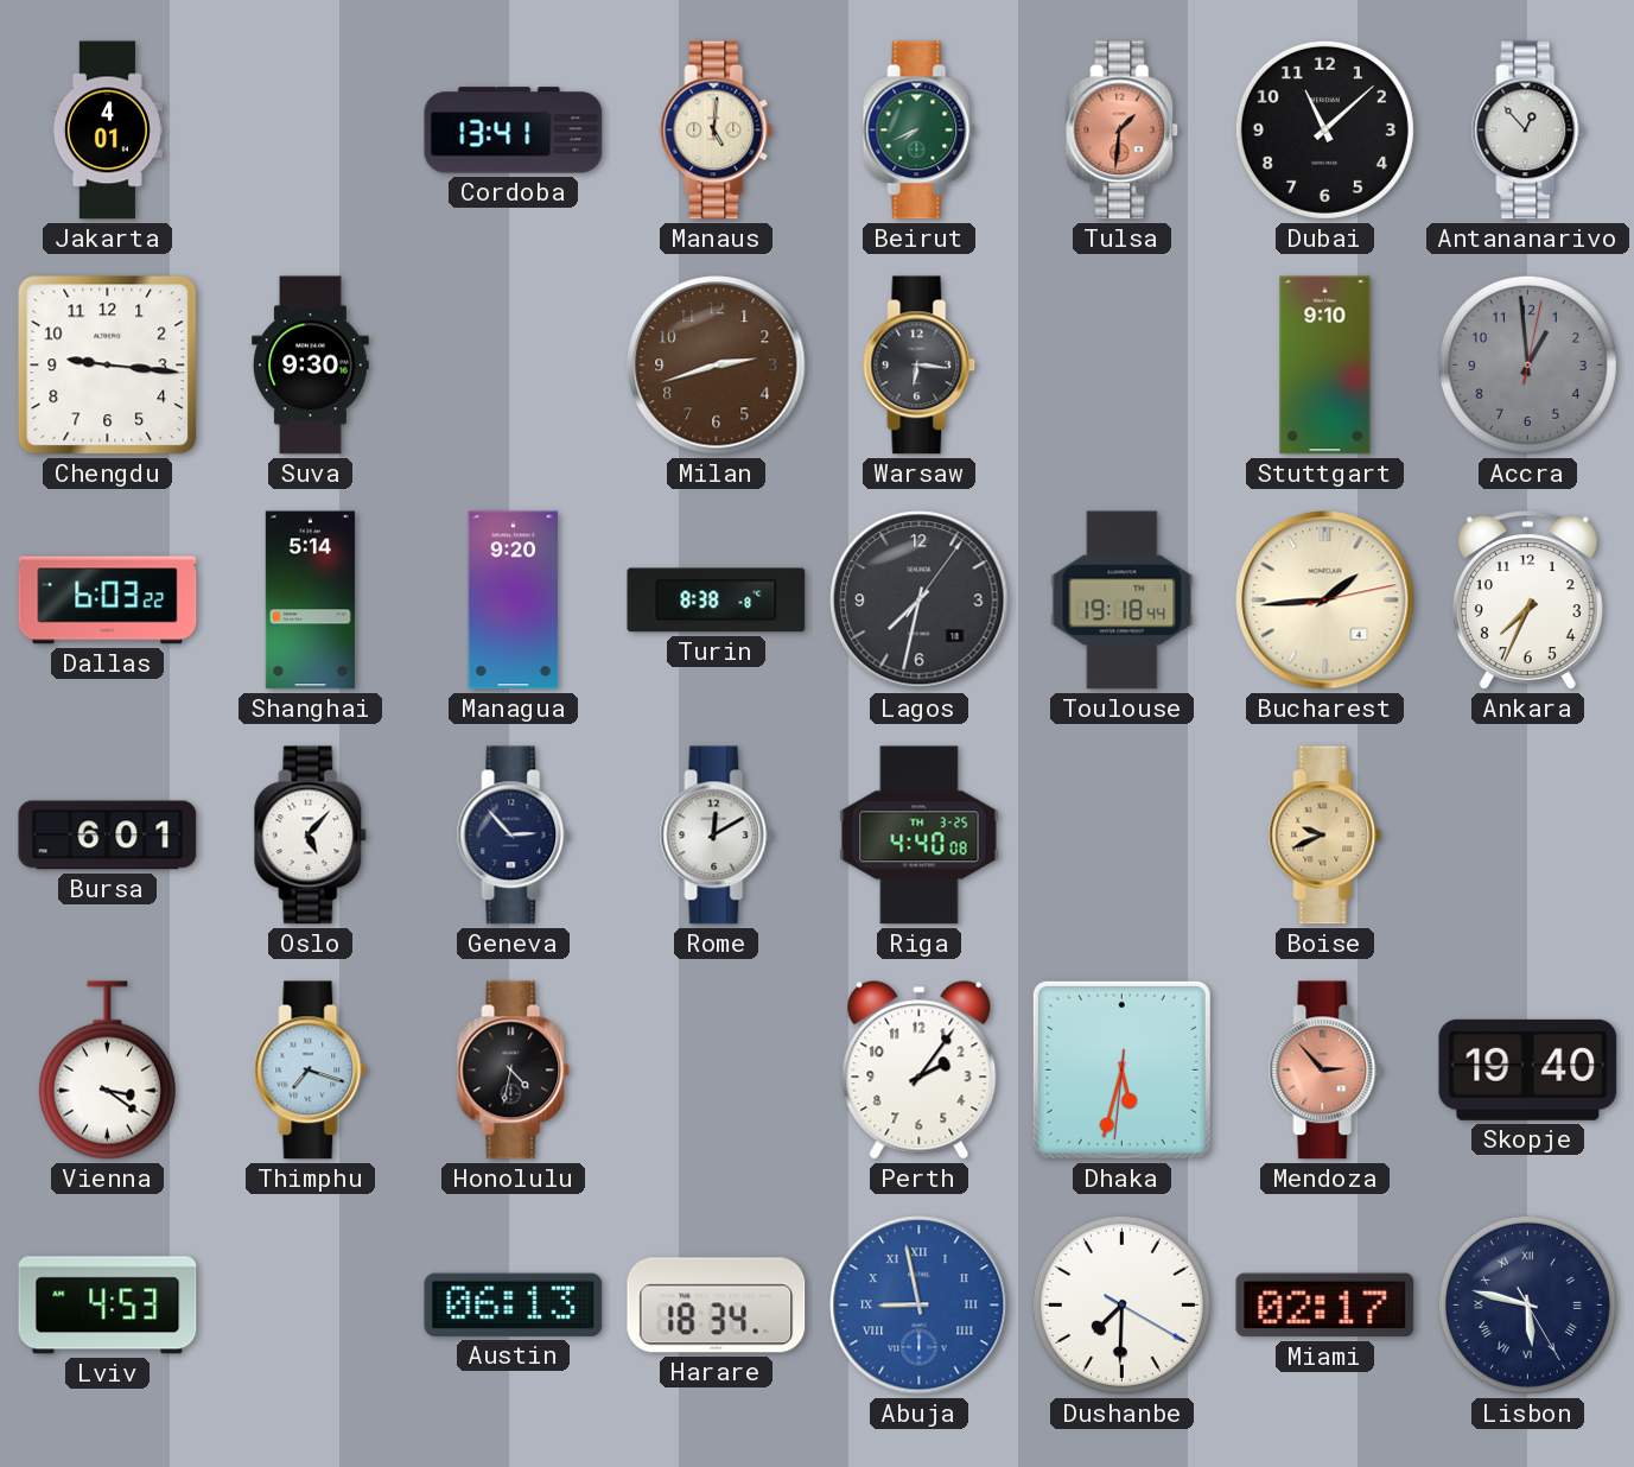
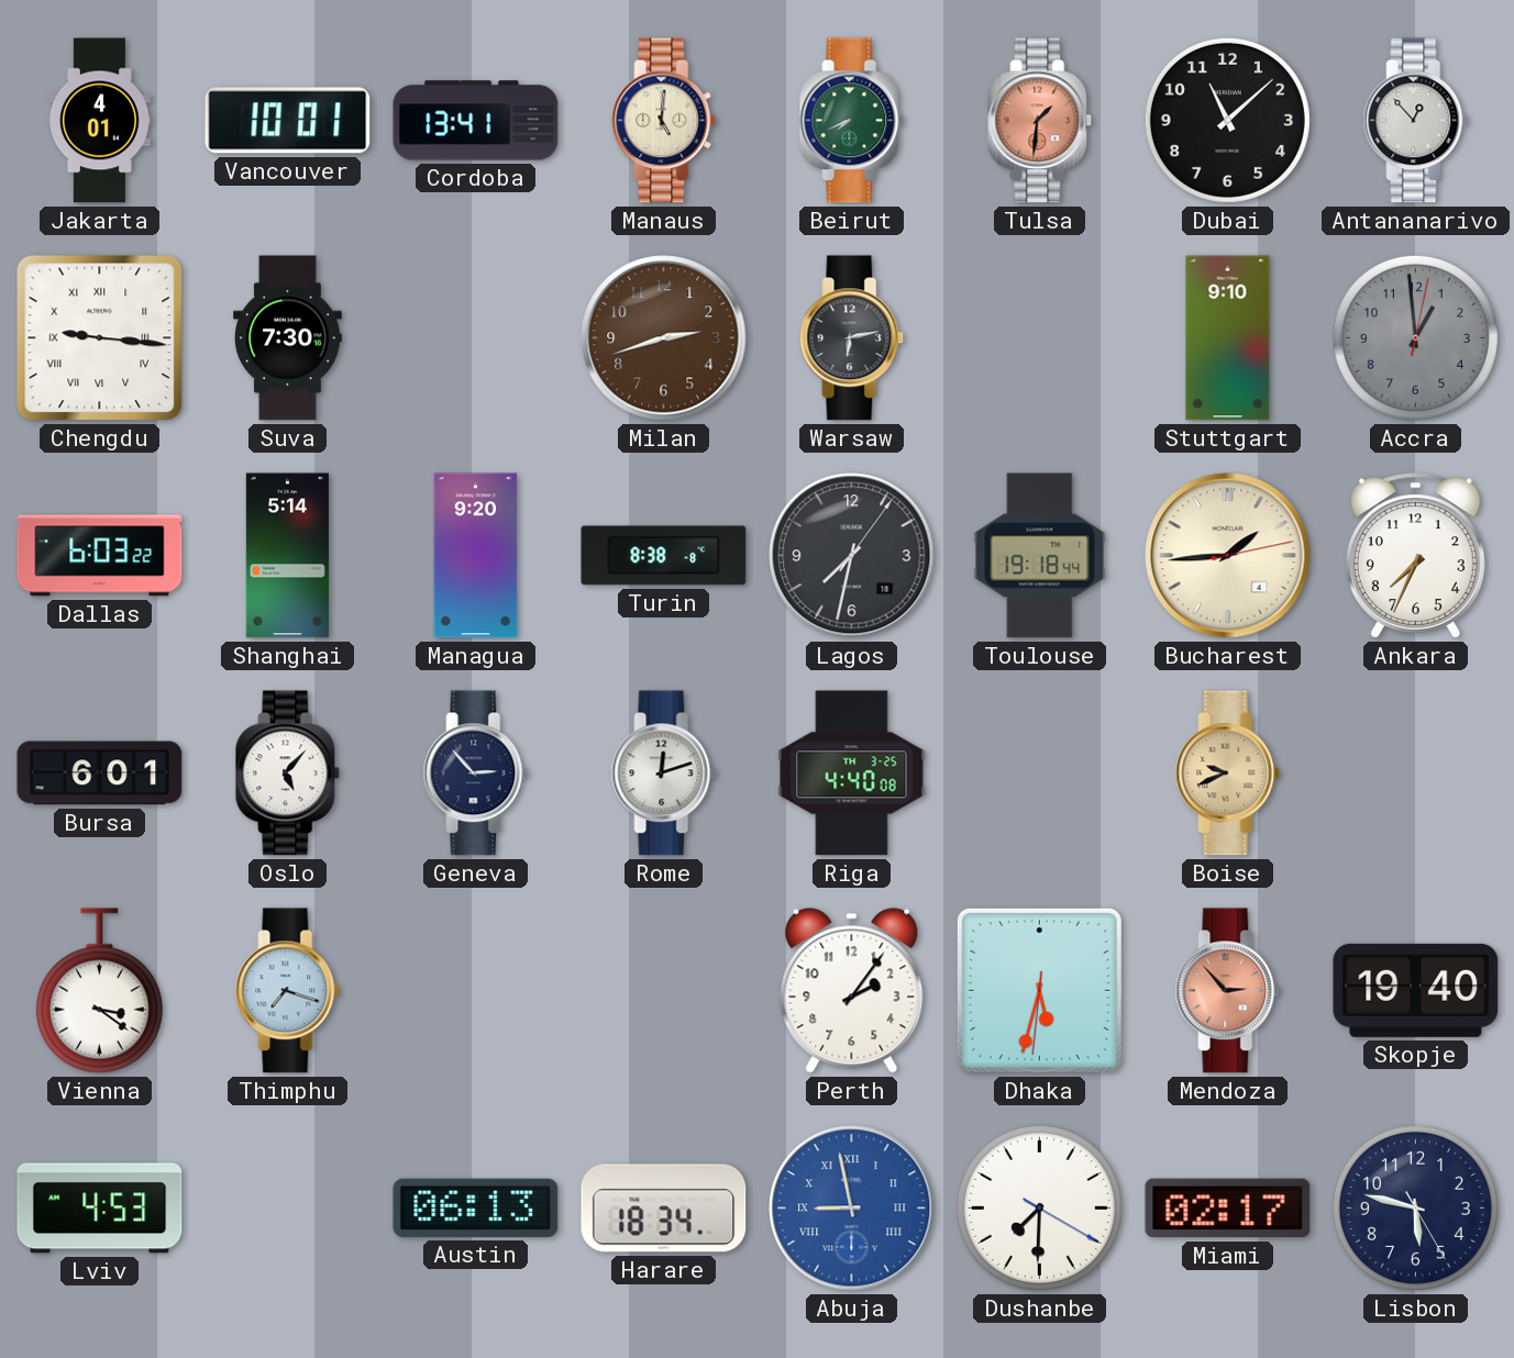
Vancouver: none -> 10:01
Chengdu numerals: Arabic -> Roman
Suva: 9:30 -> 7:30
Warsaw: 6:16 -> 6:13
Rome: 12:10 -> 12:12
Honolulu: 4:32 -> none
Lisbon numerals: Roman -> Arabic
